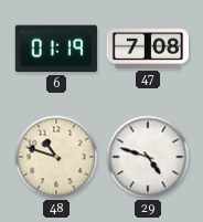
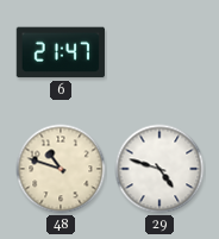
6: 01:19 -> 21:47
47: 7:08 -> none
